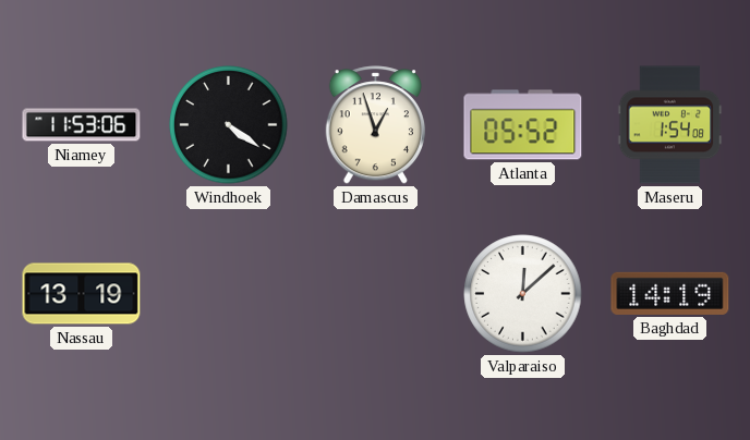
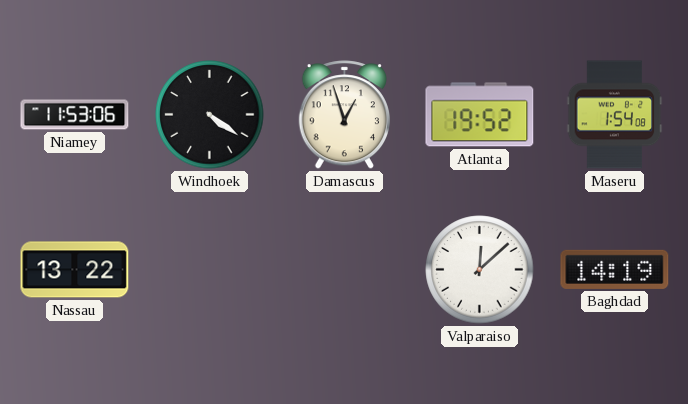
Atlanta: 05:52 -> 19:52
Nassau: 13:19 -> 13:22
